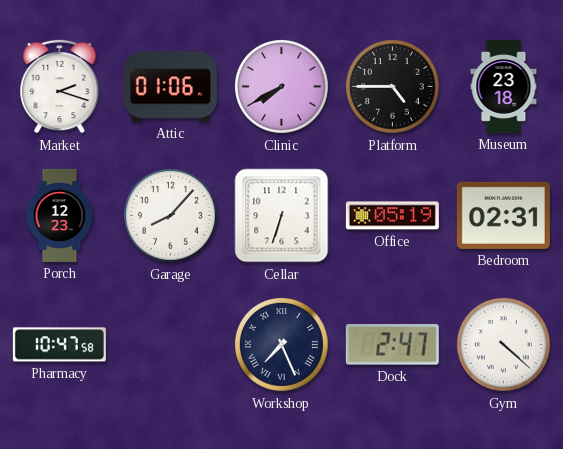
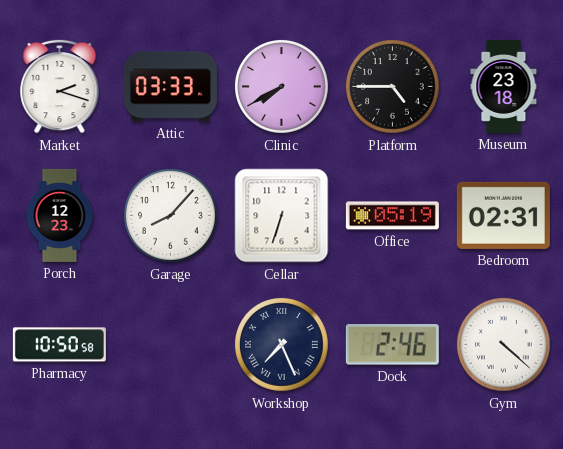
Attic: 01:06 -> 03:33
Pharmacy: 10:47 -> 10:50
Dock: 2:47 -> 2:46
